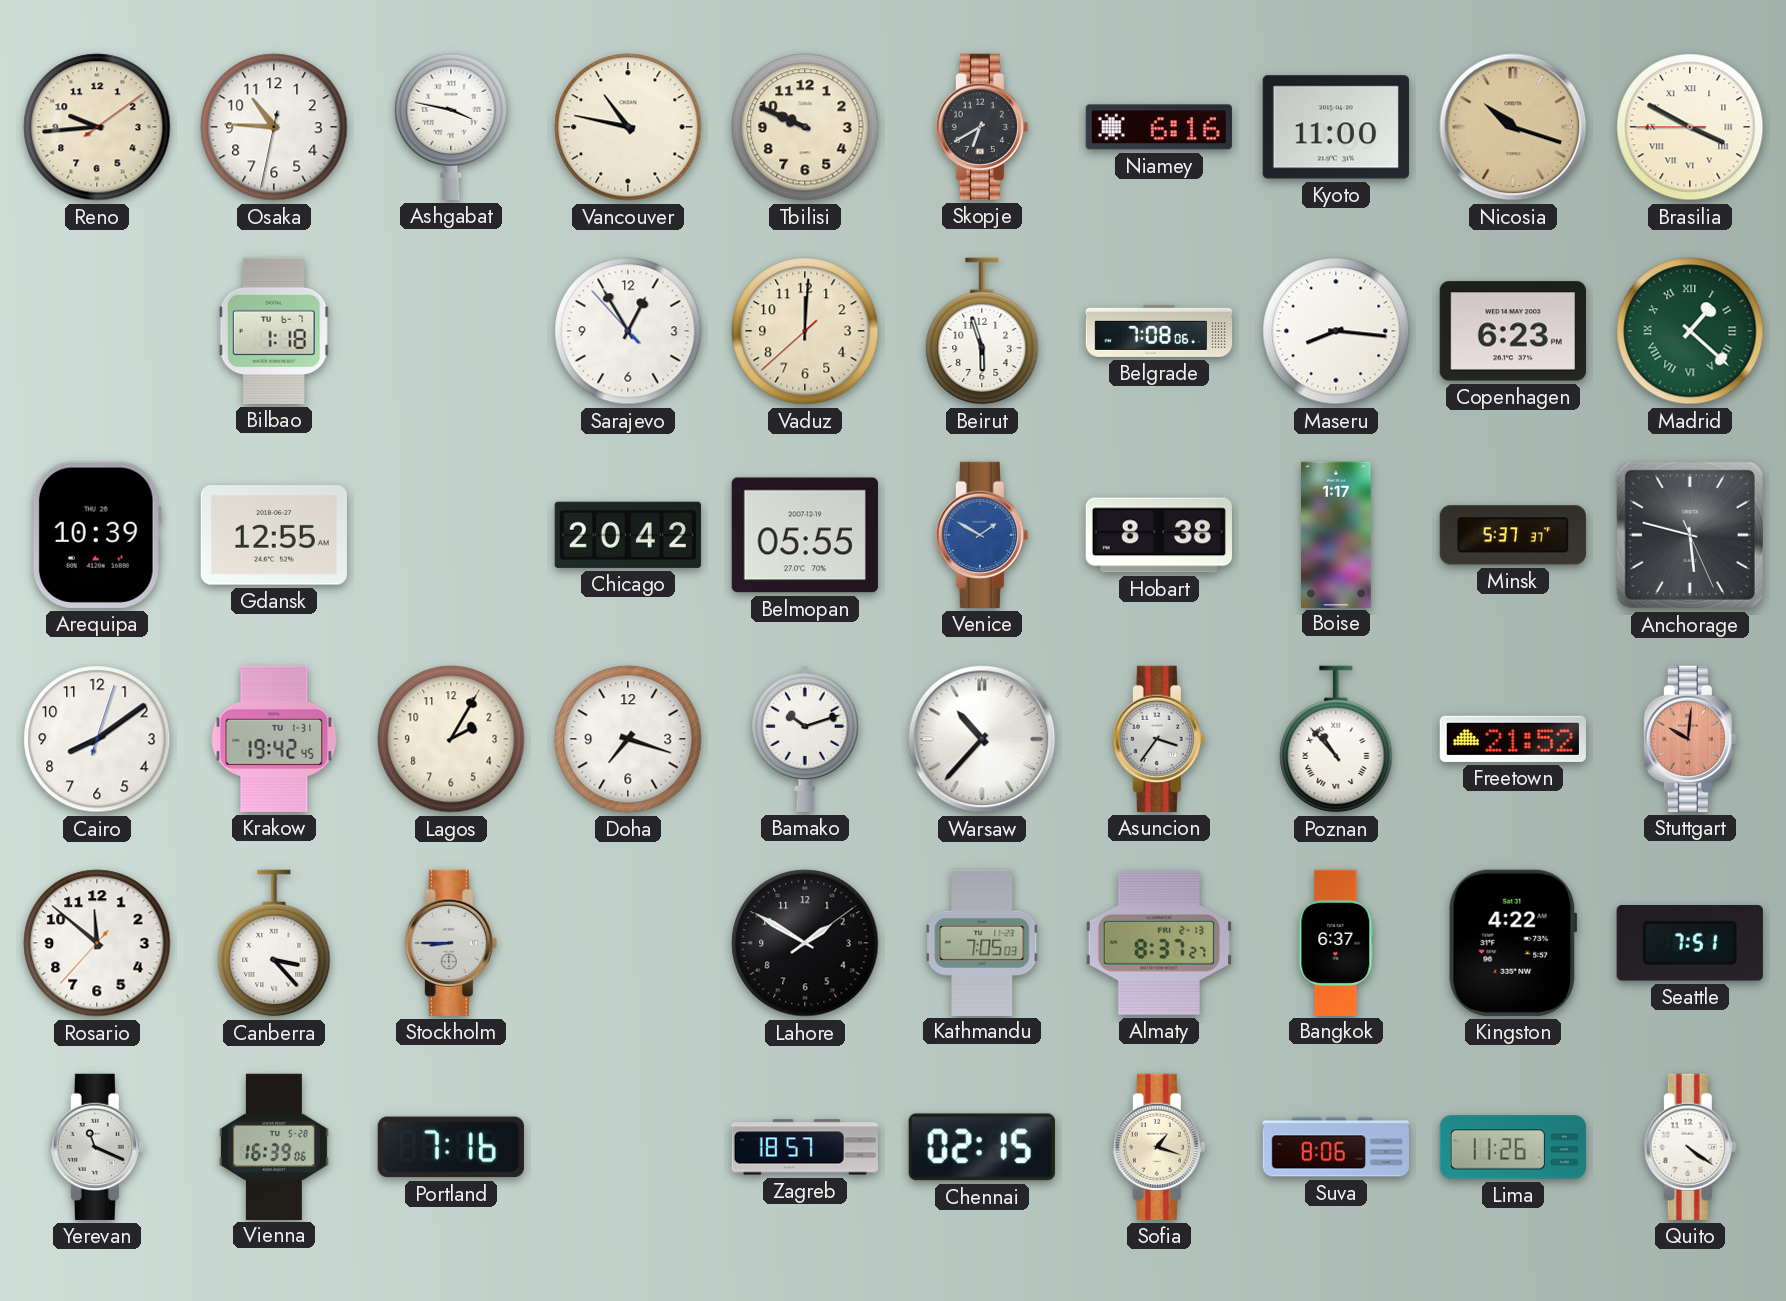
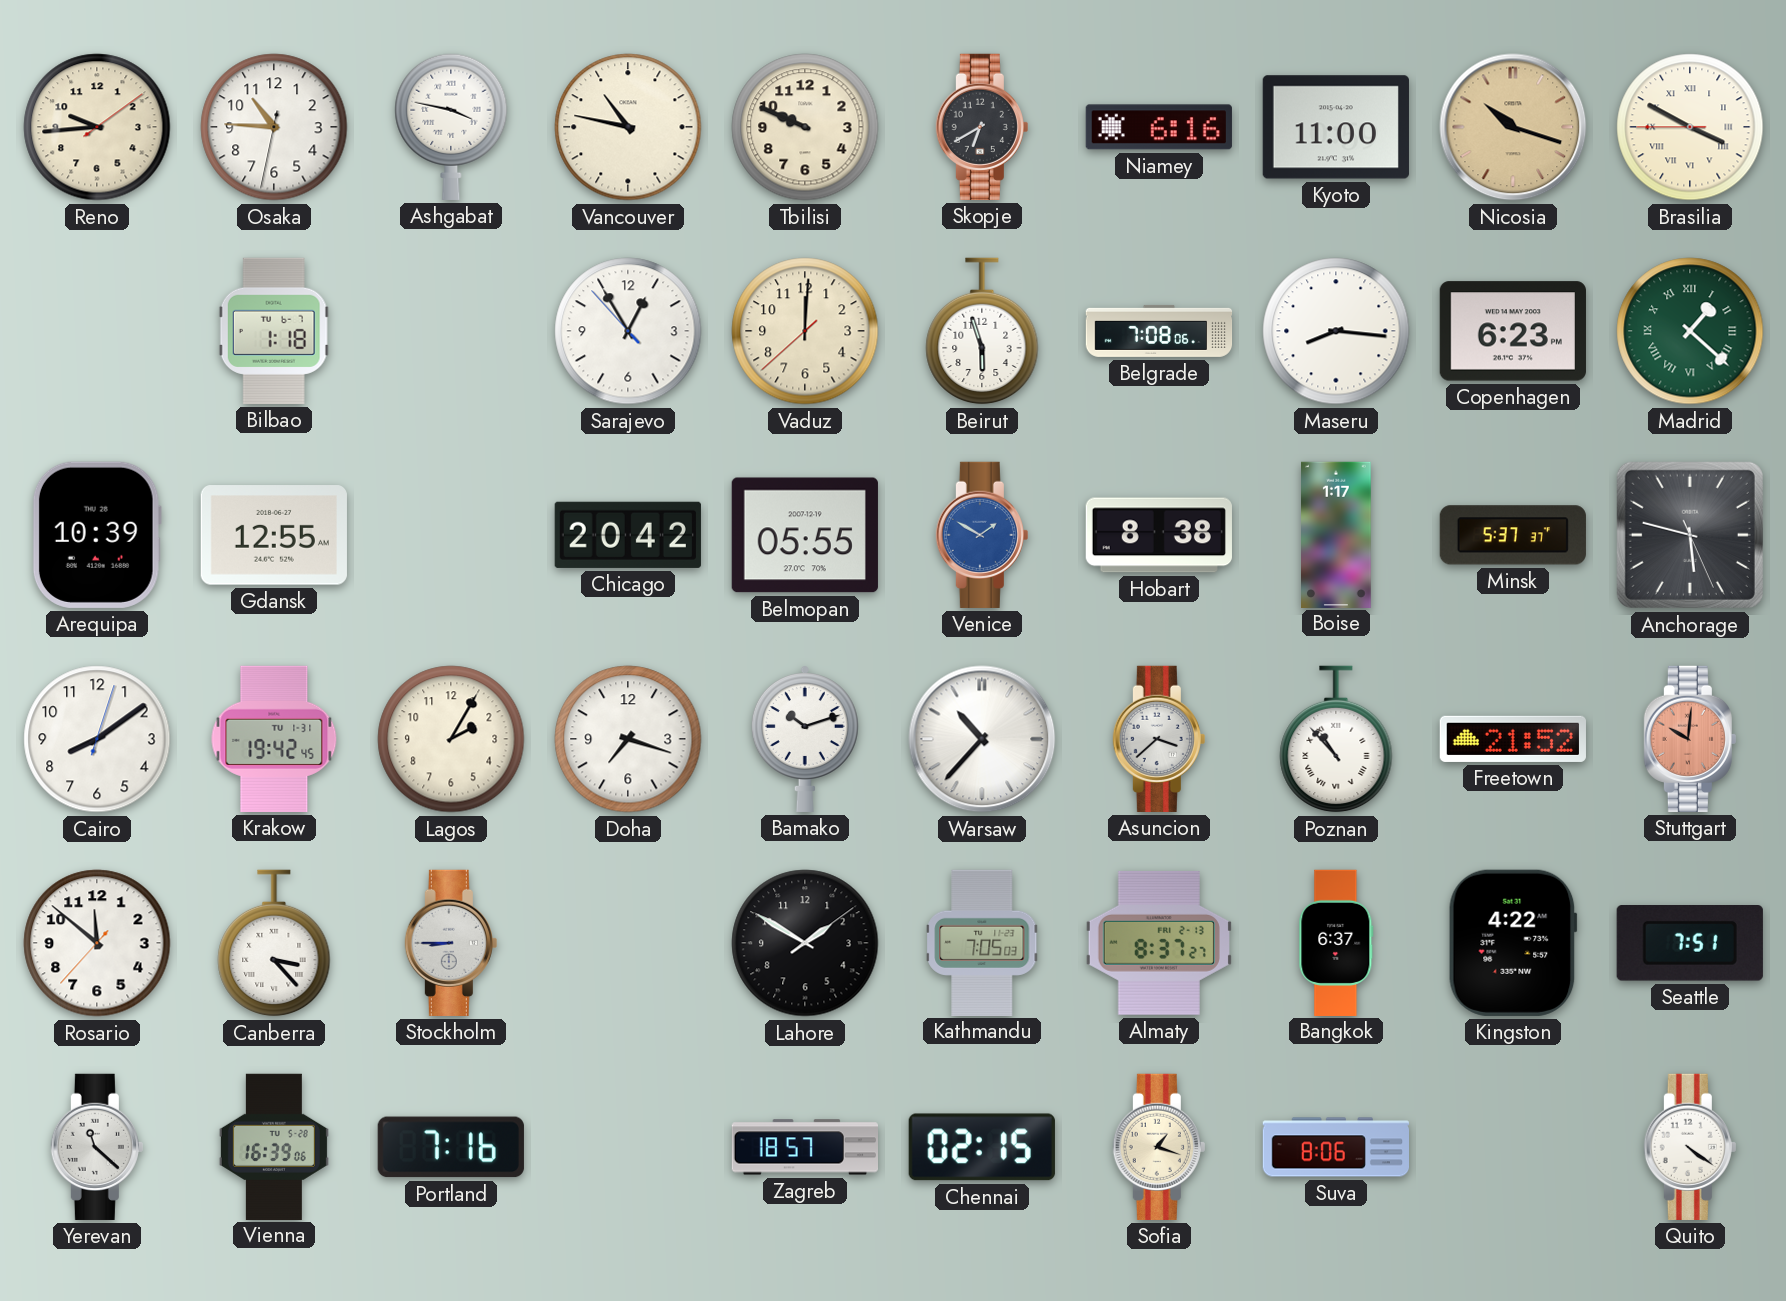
Asuncion: 3:36 -> 3:38
Yerevan: 11:19 -> 11:22
Lima: 11:26 -> none
